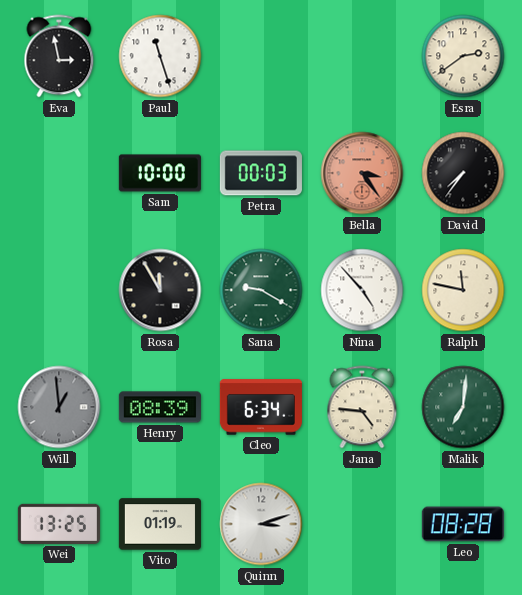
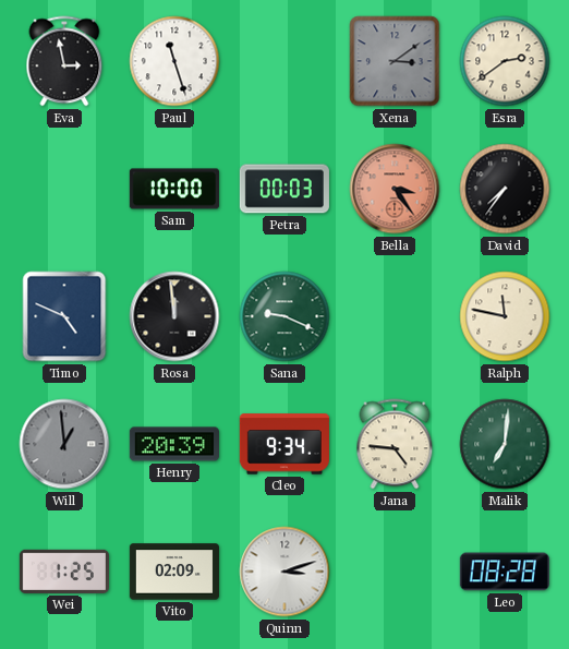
Xena: none -> 3:09
Timo: none -> 4:49
Rosa: 11:55 -> 11:59
Sana: 9:20 -> 9:19
Nina: 4:53 -> none
Henry: 08:39 -> 20:39
Cleo: 6:34 -> 9:34
Wei: 13:25 -> 1:25
Vito: 01:19 -> 02:09
